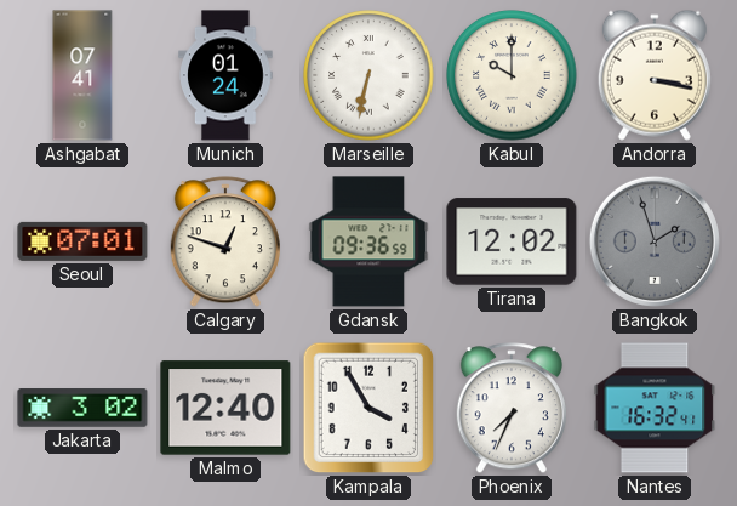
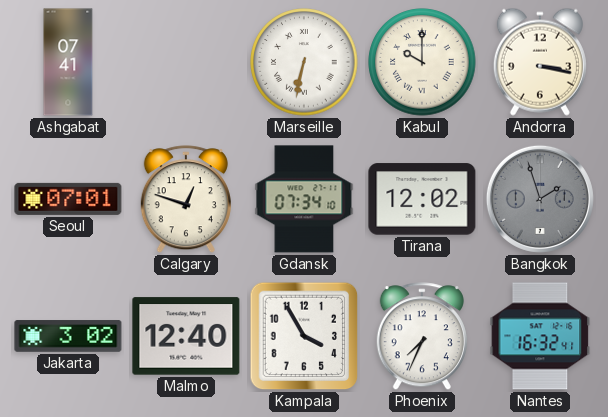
Munich: 01:24 -> none
Gdansk: 09:36 -> 07:34
